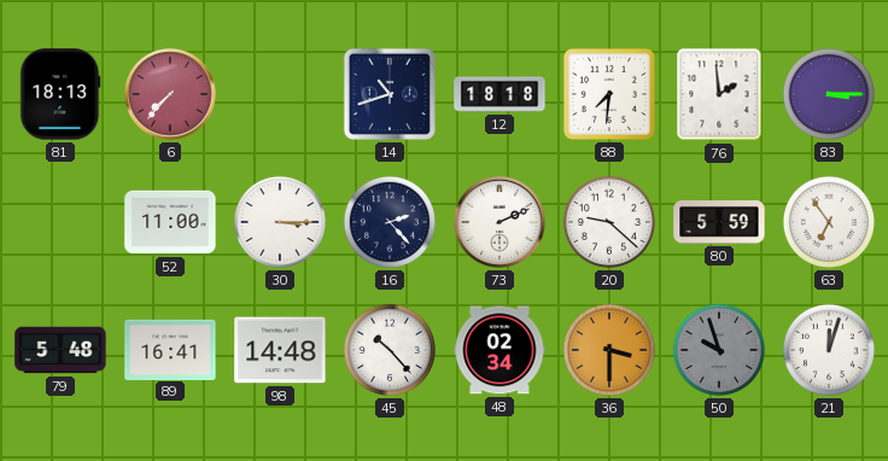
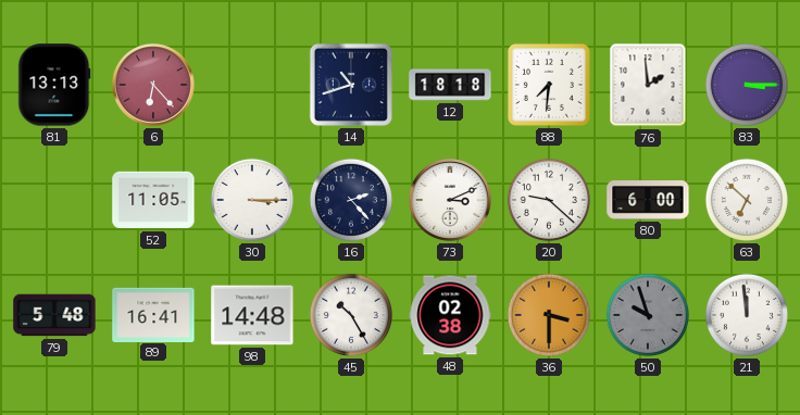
81: 18:13 -> 13:13
6: 7:37 -> 6:23
52: 11:00 -> 11:05
73: 2:11 -> 3:11
80: 5:59 -> 6:00
63: 6:54 -> 6:52
45: 10:23 -> 10:25
48: 02:34 -> 02:38
21: 12:03 -> 11:59
